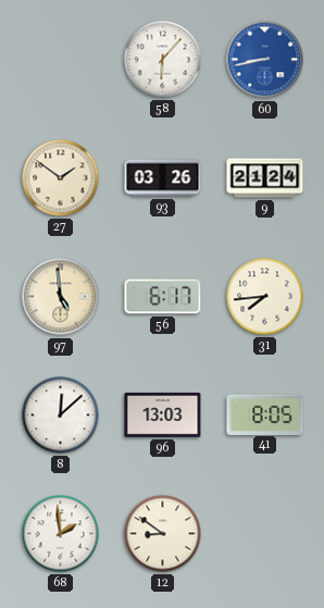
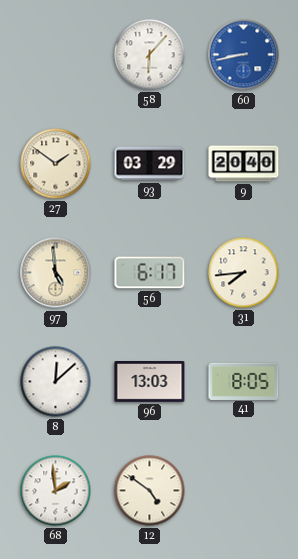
93: 03:26 -> 03:29
9: 21:24 -> 20:40
12: 8:51 -> 4:51
